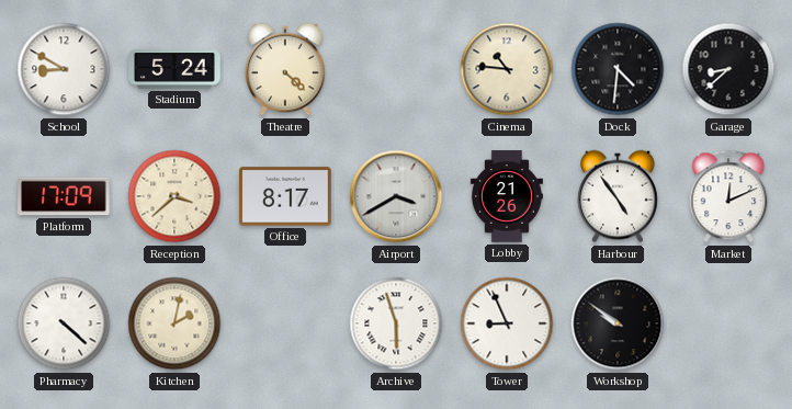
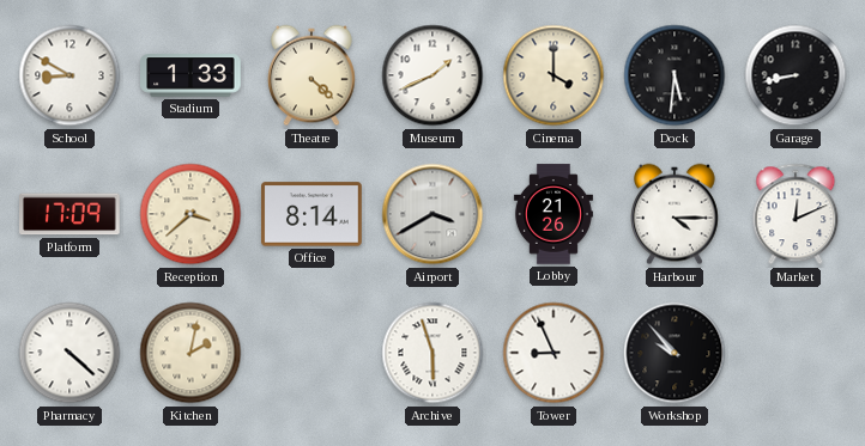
Stadium: 5:24 -> 1:33
Museum: none -> 1:41
Cinema: 10:46 -> 4:00
Dock: 4:31 -> 5:31
Garage: 8:38 -> 8:43
Office: 8:17 -> 8:14
Harbour: 4:54 -> 4:15
Workshop: 9:51 -> 9:53
